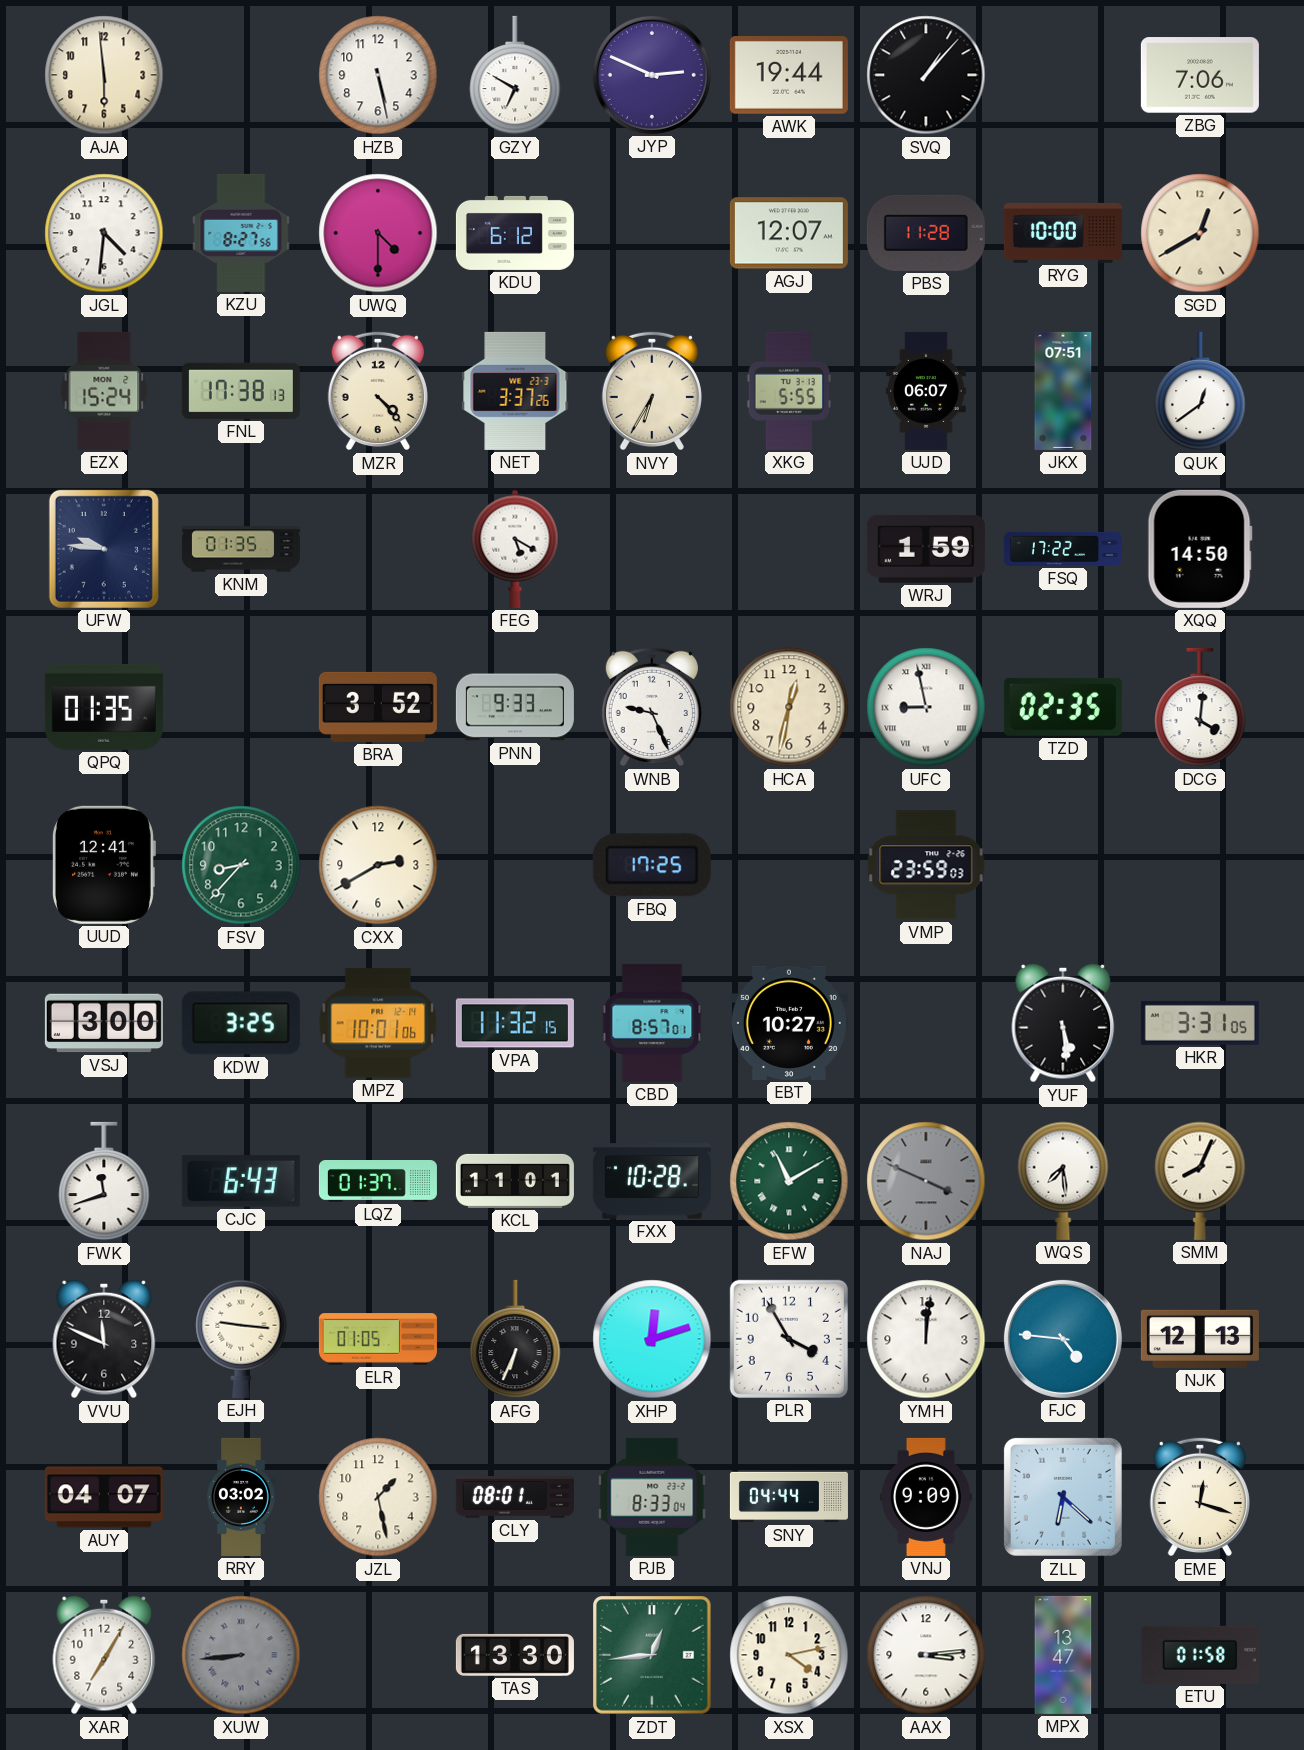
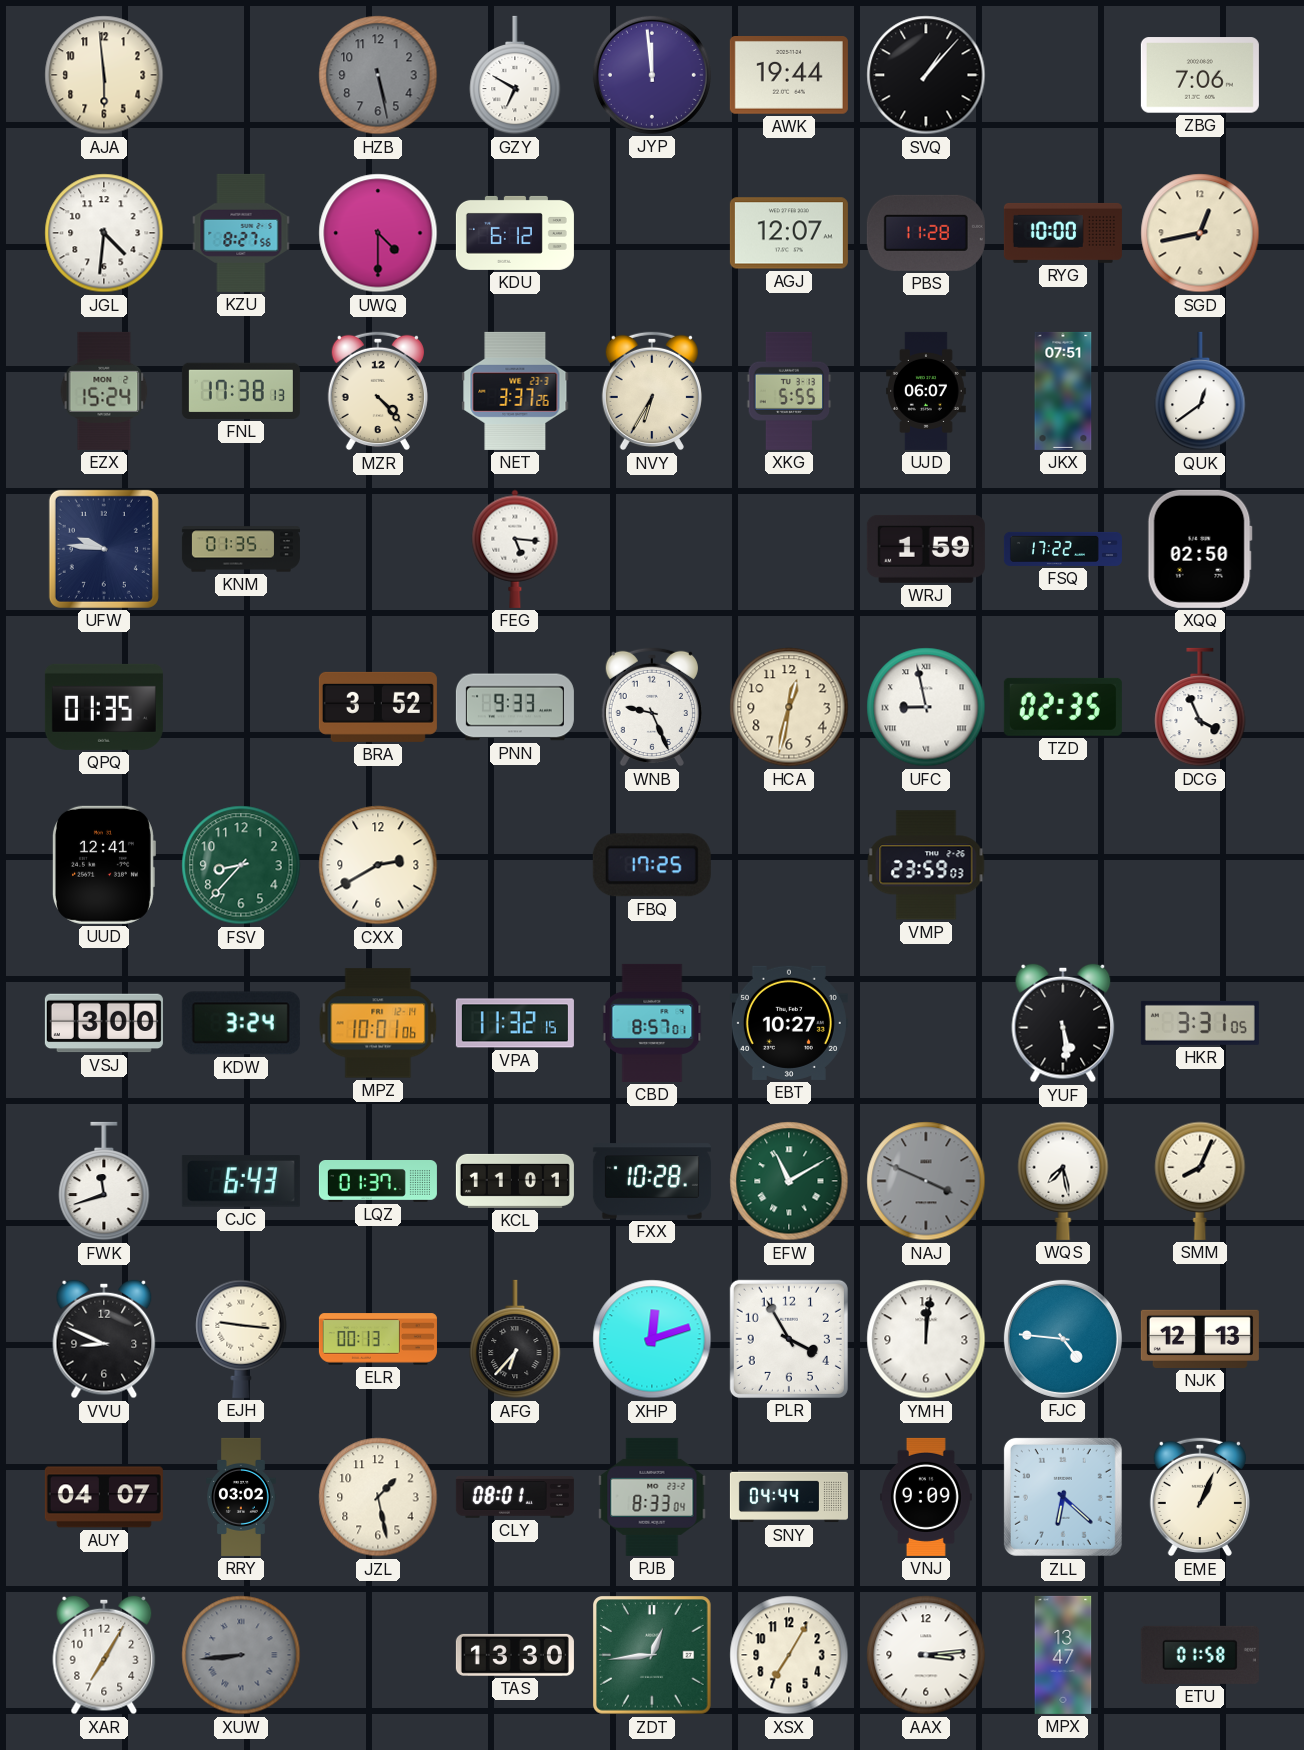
HZB dial: white -> grey
JYP: 2:49 -> 11:59
SGD: 12:40 -> 12:43
FEG: 5:20 -> 5:16
XQQ: 14:50 -> 02:50
DCG: 4:01 -> 3:56
KDW: 3:25 -> 3:24
WQS: 7:29 -> 7:28
VVU: 11:49 -> 8:49
ELR: 01:05 -> 00:13
AFG: 6:34 -> 6:37
EME: 12:18 -> 1:04
XSX: 4:13 -> 7:05
